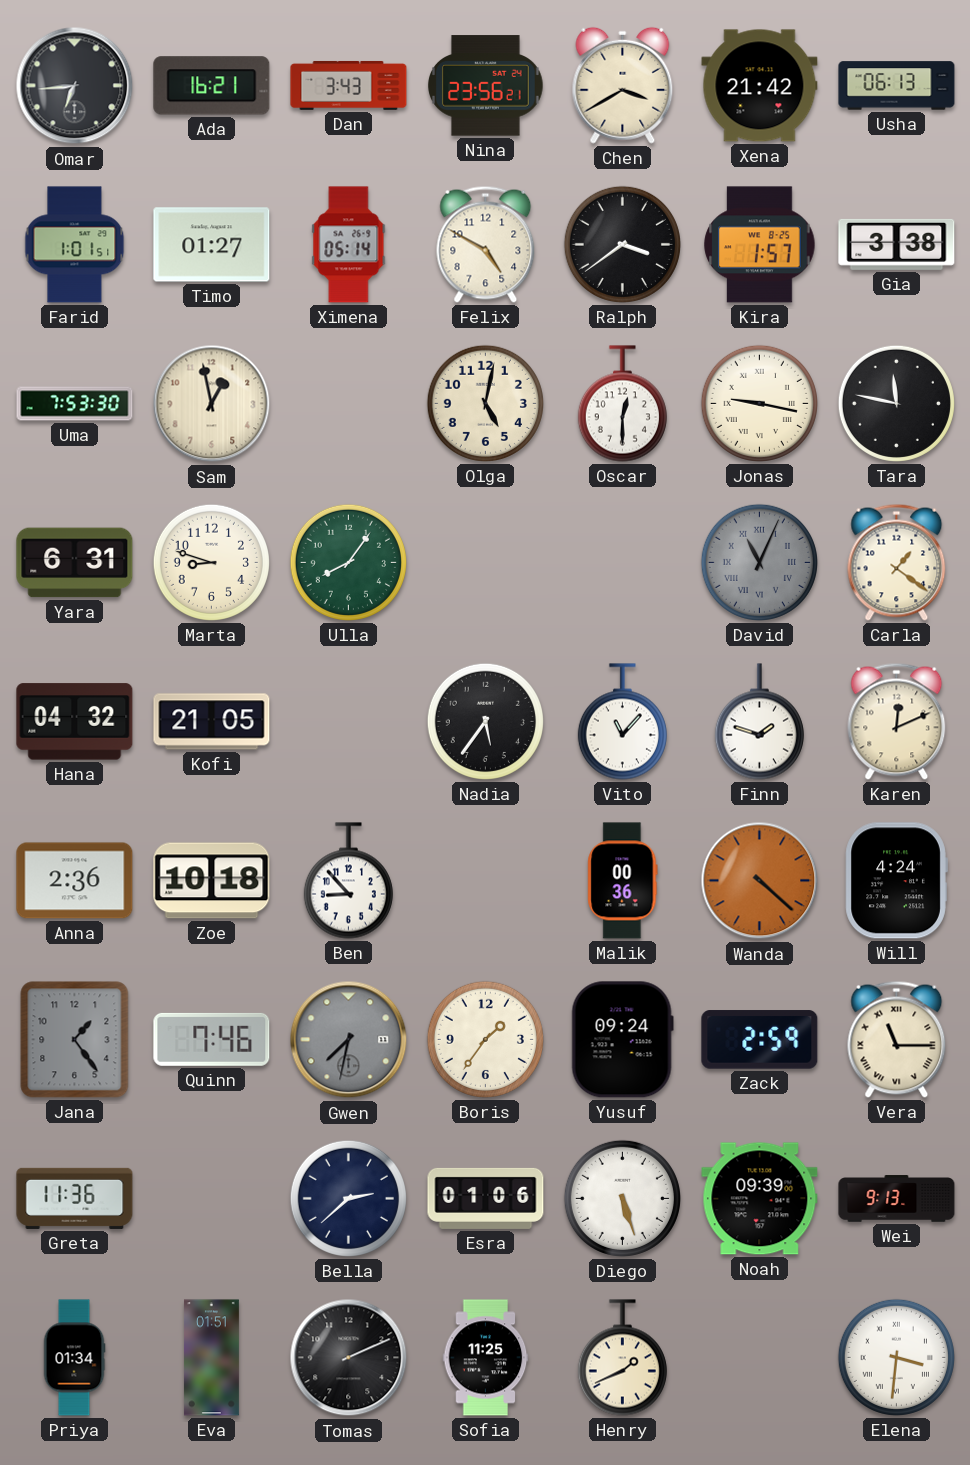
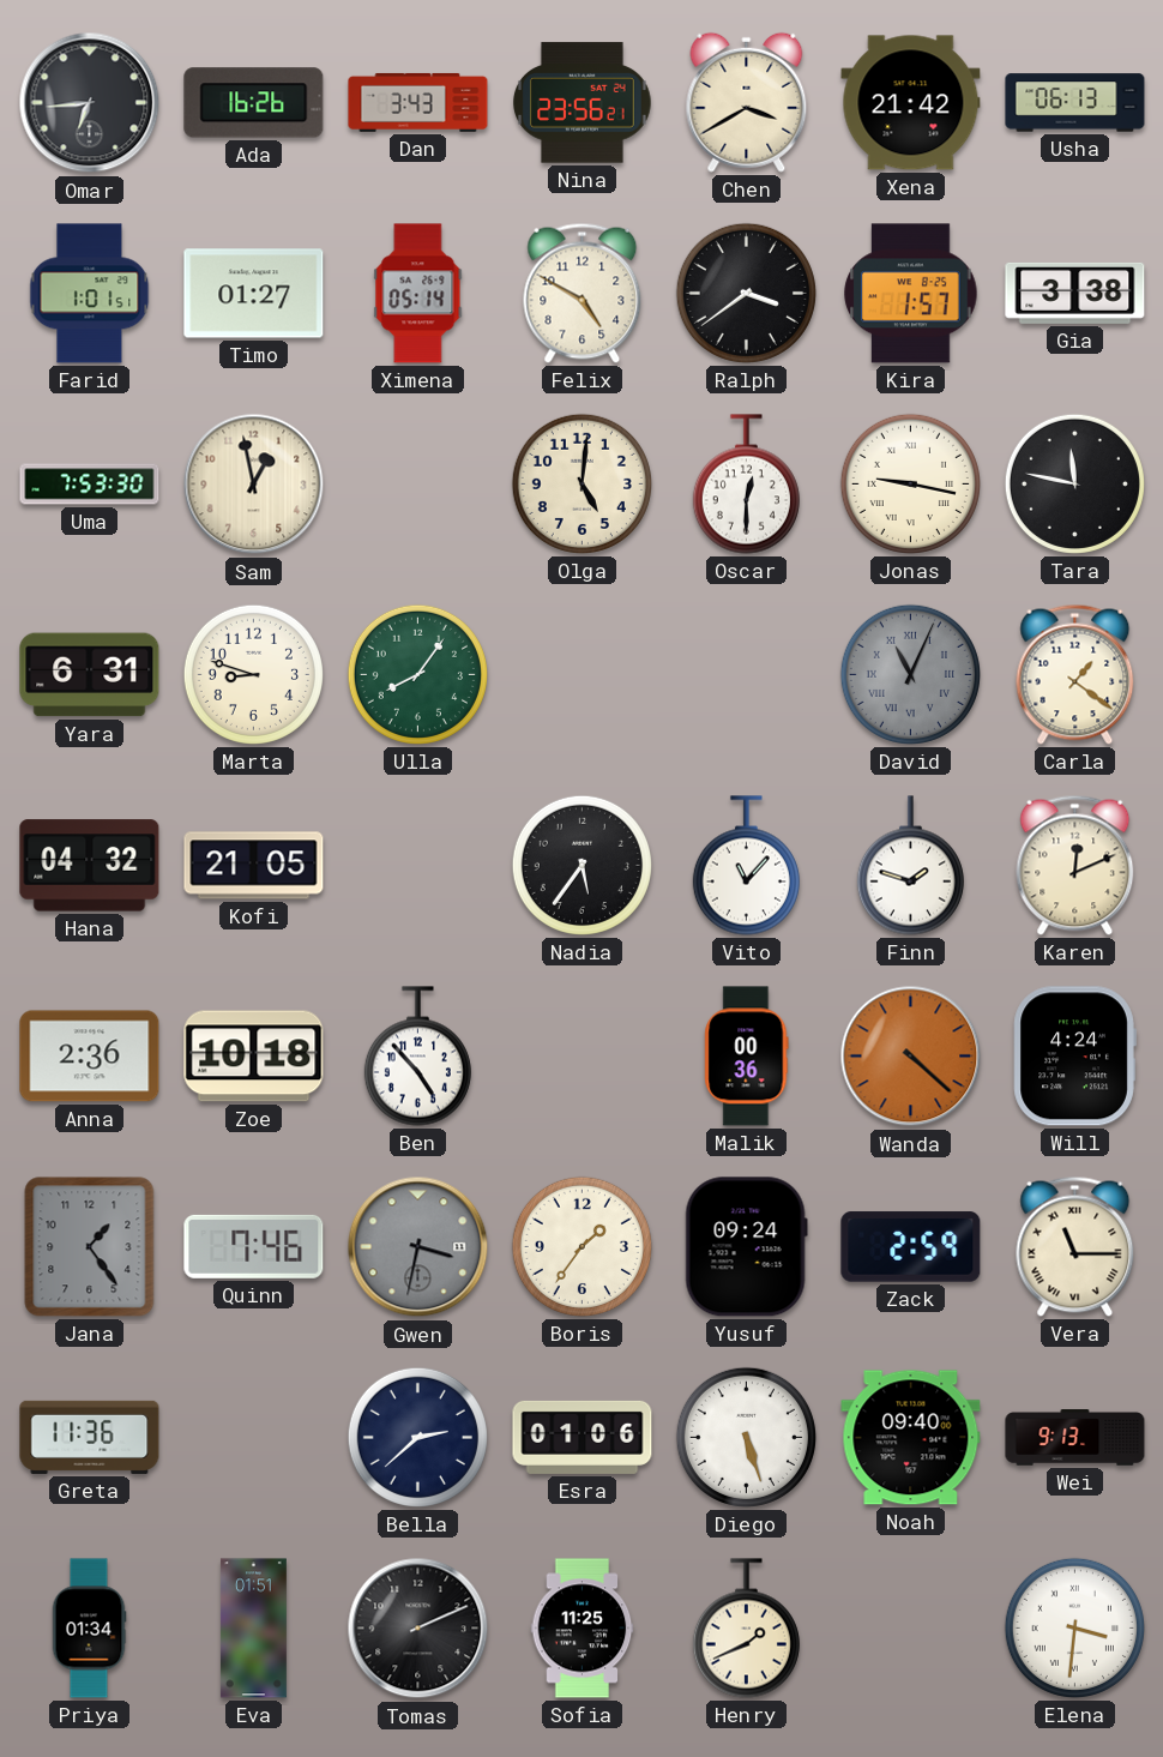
Ada: 16:21 -> 16:26
Olga: 5:02 -> 5:01
Ben: 8:53 -> 4:53
Gwen: 7:32 -> 3:32
Noah: 09:39 -> 09:40
